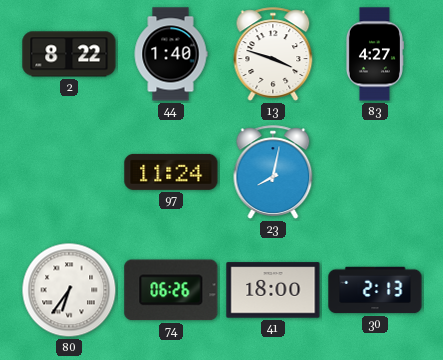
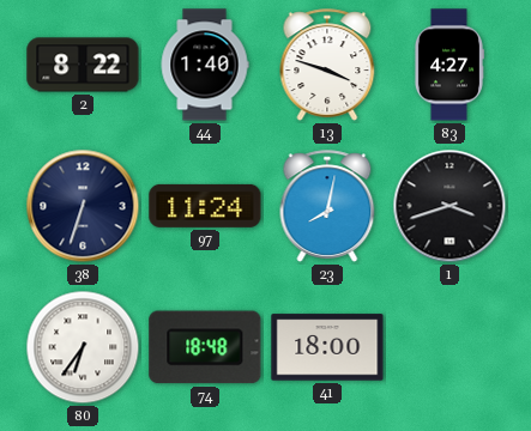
38: none -> 6:33
1: none -> 3:42
74: 06:26 -> 18:48
30: 2:13 -> none
